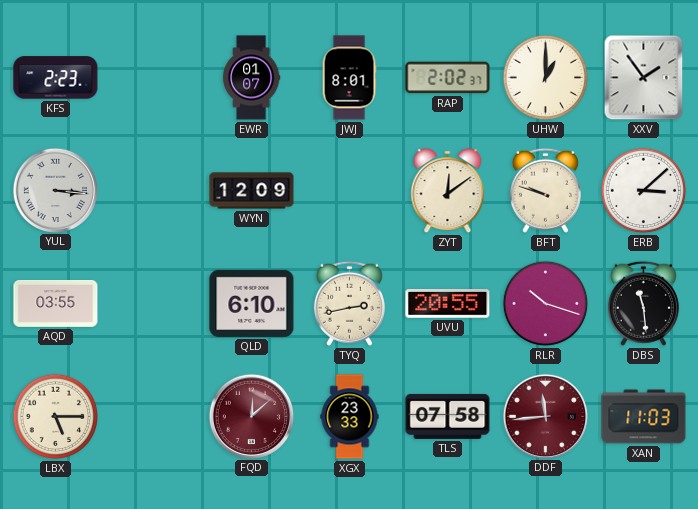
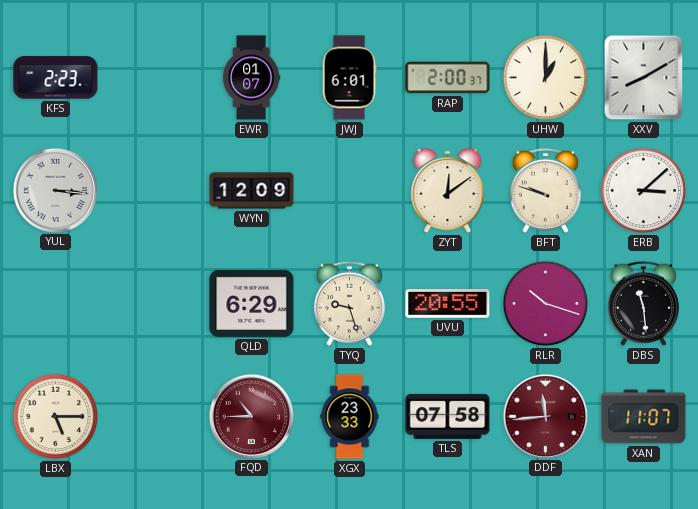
JWJ: 8:01 -> 6:01
RAP: 2:02 -> 2:00
XXV: 1:54 -> 8:10
AQD: 03:55 -> none
QLD: 6:10 -> 6:29
TYQ: 2:43 -> 9:27
FQD: 12:08 -> 10:45
XAN: 11:03 -> 11:07
